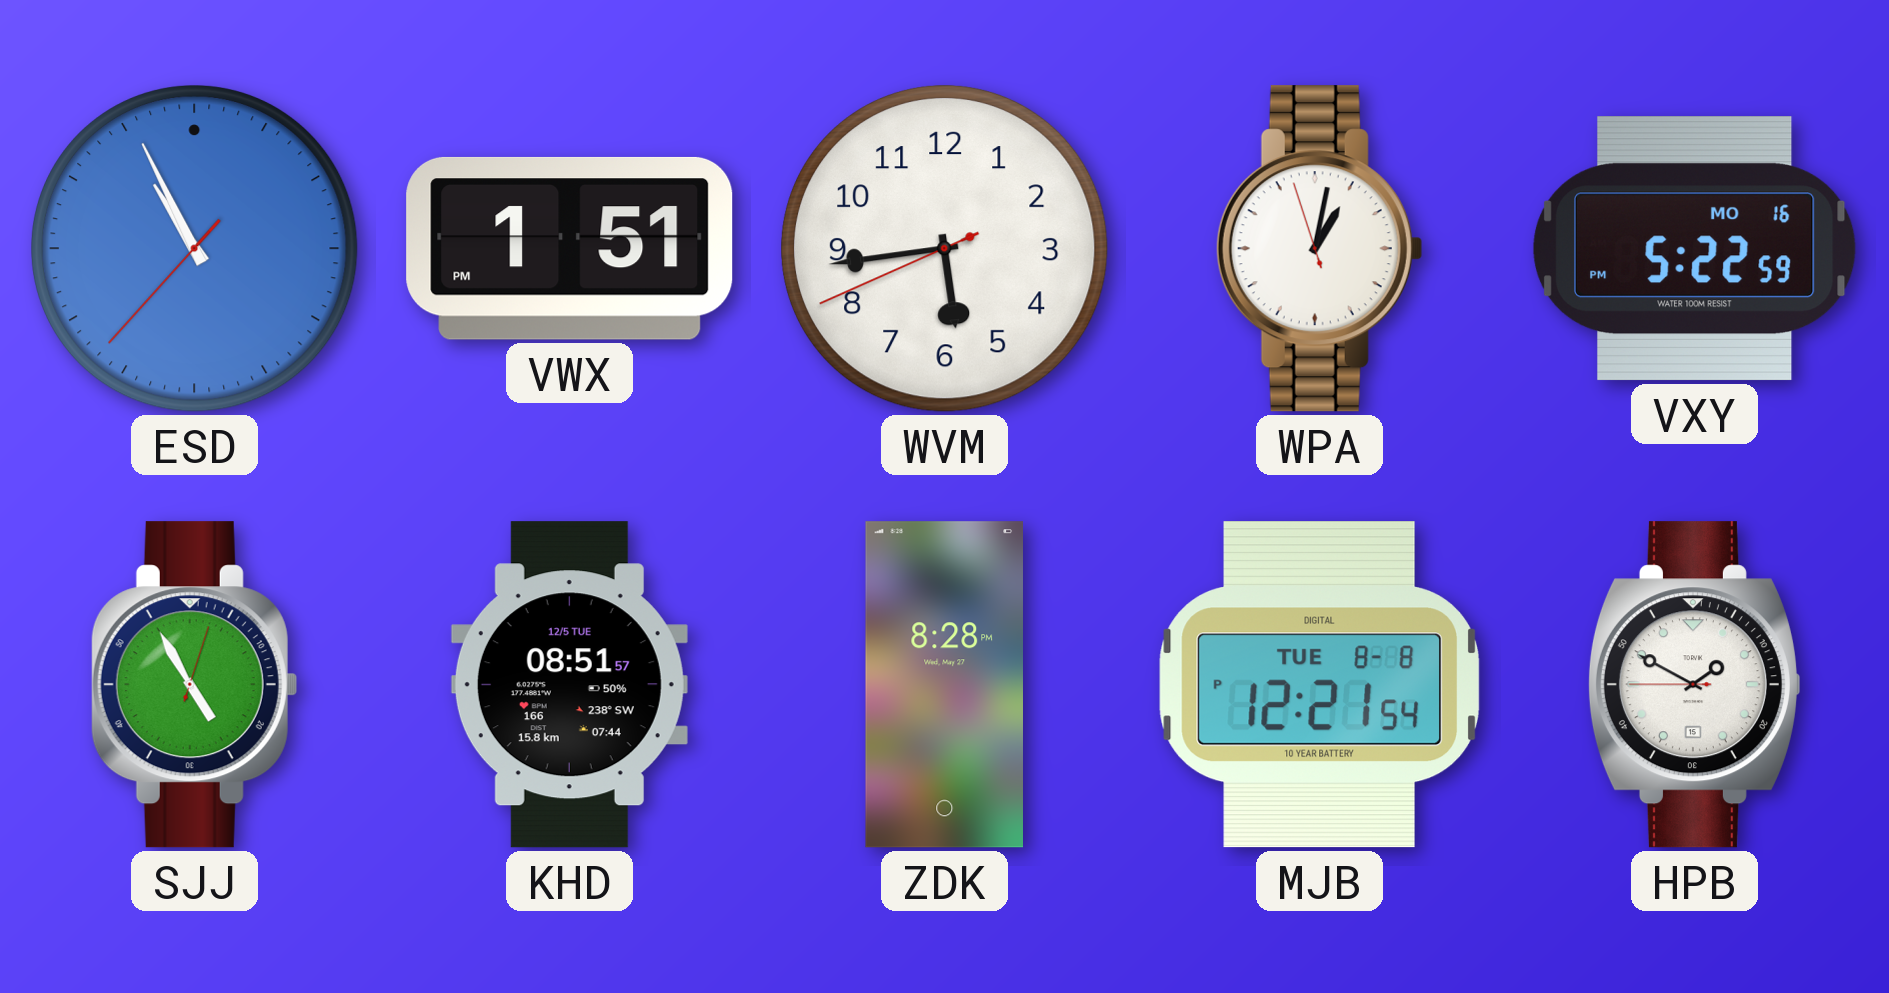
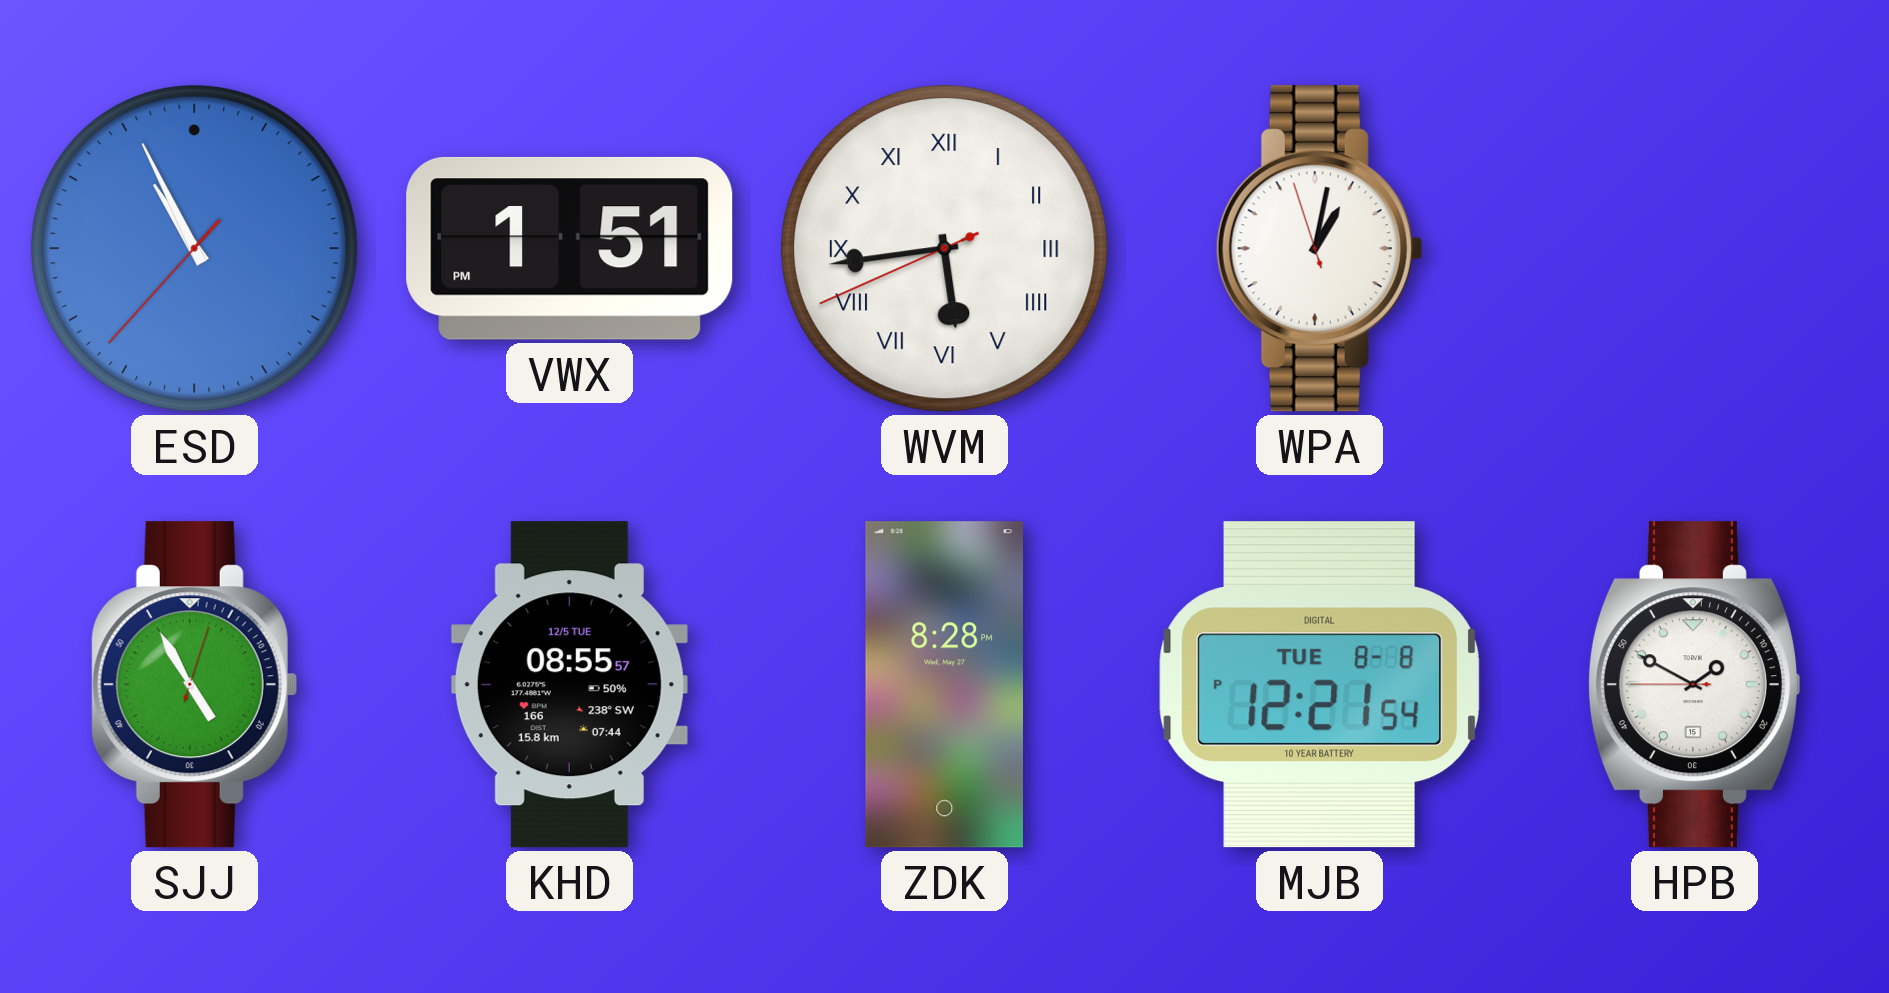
WVM numerals: Arabic -> Roman
VXY: 5:22 -> none
KHD: 08:51 -> 08:55
